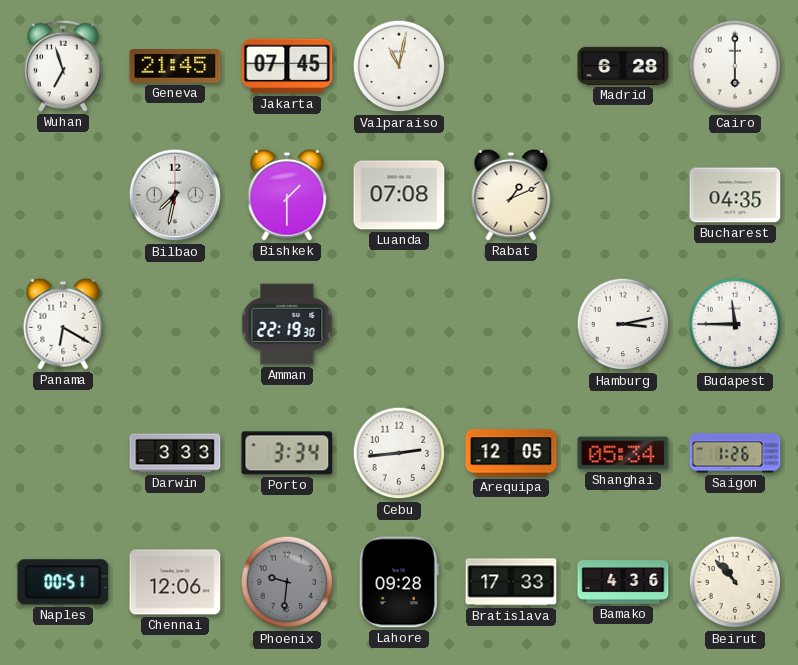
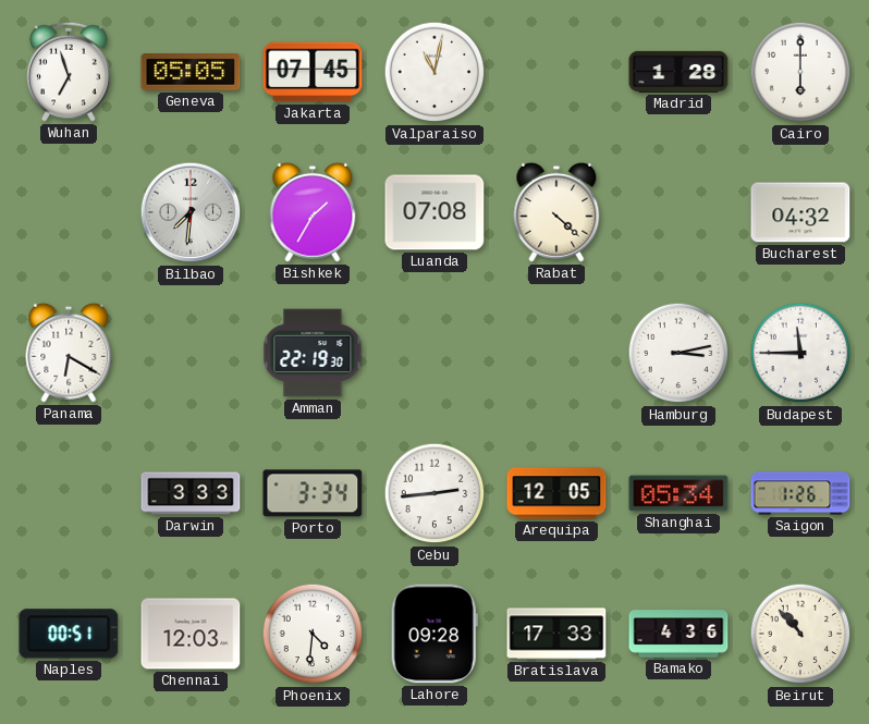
Geneva: 21:45 -> 05:05
Madrid: 6:28 -> 1:28
Bilbao: 7:32 -> 7:31
Bishkek: 1:30 -> 1:35
Rabat: 1:11 -> 4:22
Bucharest: 04:35 -> 04:32
Chennai: 12:06 -> 12:03
Phoenix: 9:31 -> 4:31
Phoenix dial: grey -> white
